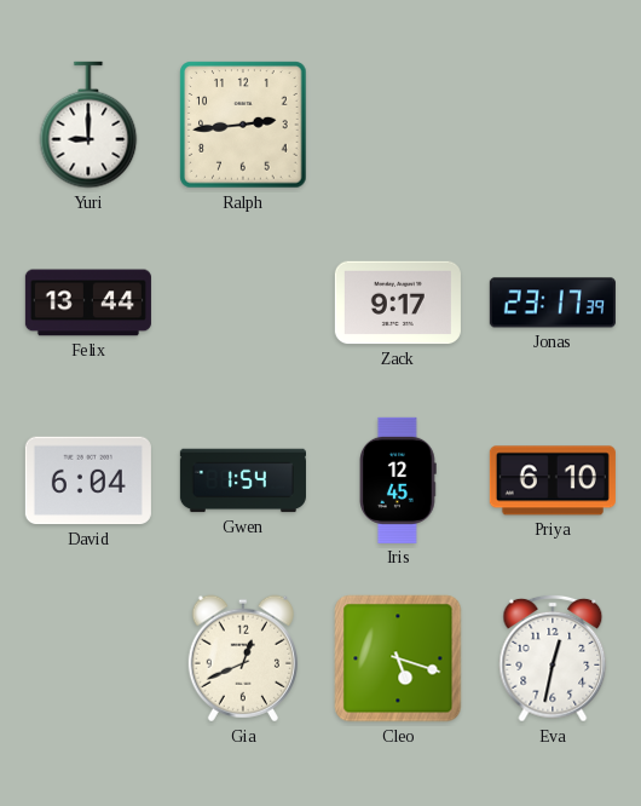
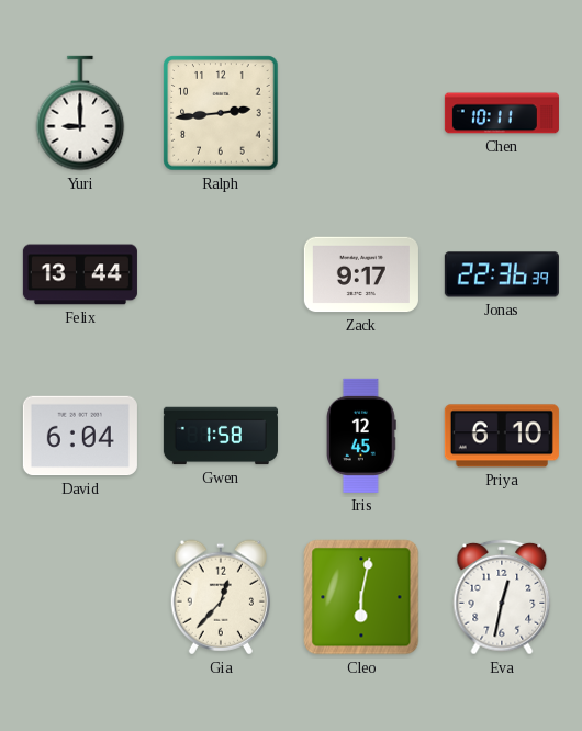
Chen: none -> 10:11
Jonas: 23:17 -> 22:36
Gwen: 1:54 -> 1:58
Gia: 12:41 -> 12:37
Cleo: 5:18 -> 6:02
